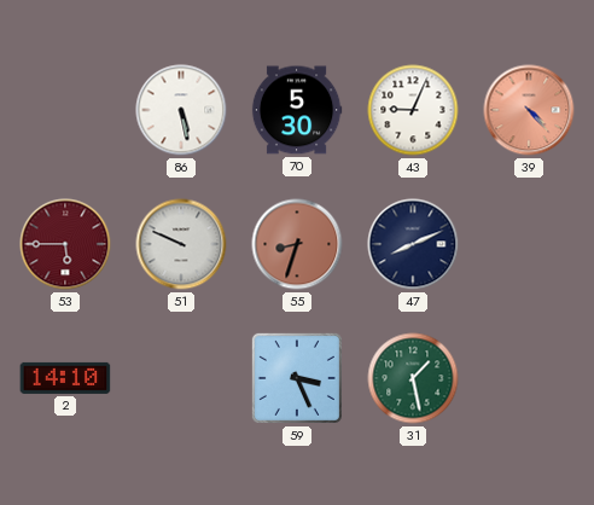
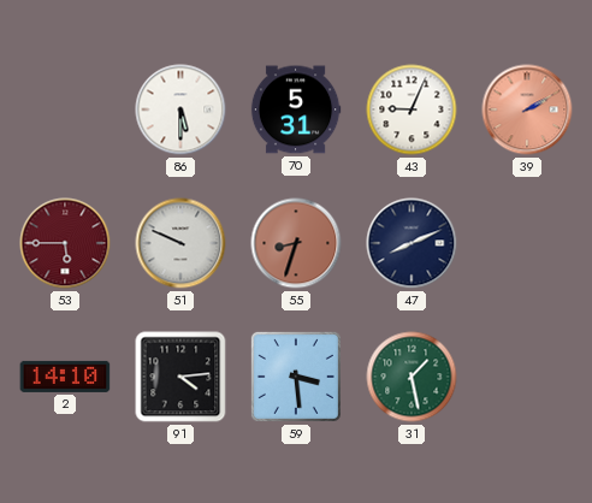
86: 5:28 -> 5:30
70: 5:30 -> 5:31
39: 4:23 -> 2:10
91: none -> 4:14
59: 3:26 -> 3:29
